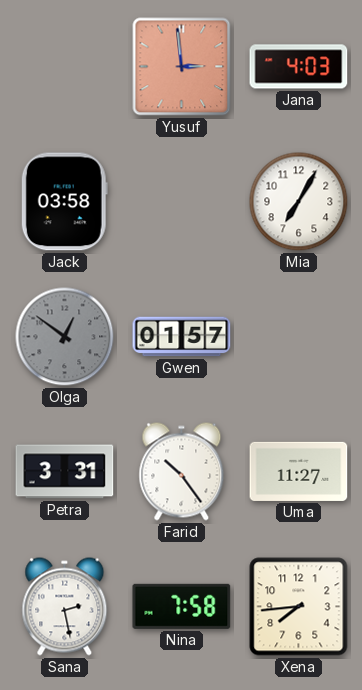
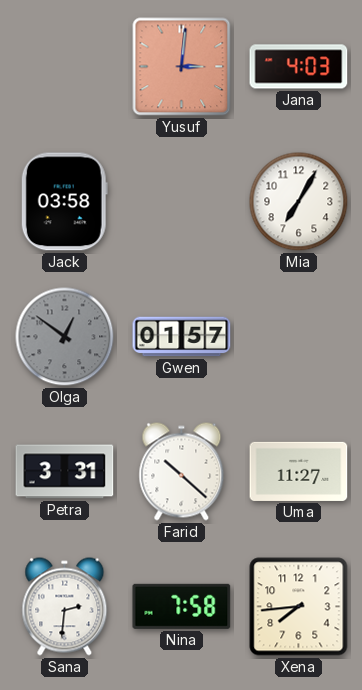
Yusuf: 2:59 -> 3:01
Farid: 10:24 -> 10:22
Sana: 2:28 -> 2:31
